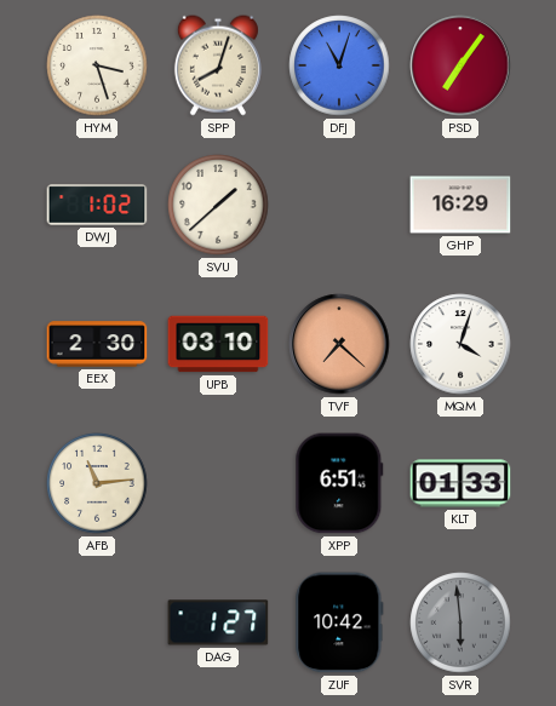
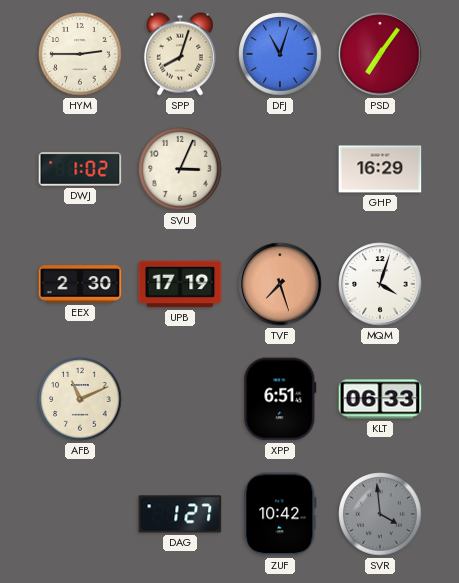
HYM: 3:27 -> 2:45
SVU: 1:38 -> 3:04
UPB: 03:10 -> 17:19
TVF: 7:22 -> 7:27
AFB: 11:14 -> 11:11
KLT: 01:33 -> 06:33
SVR: 5:59 -> 3:59
